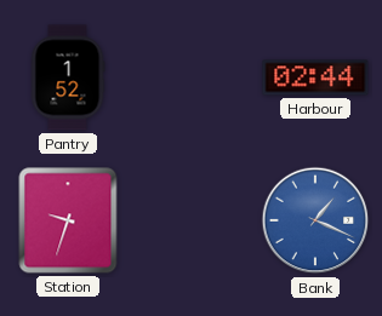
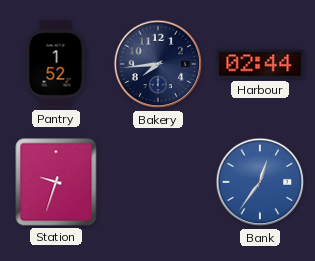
Bakery: none -> 7:44
Bank: 1:19 -> 12:36
